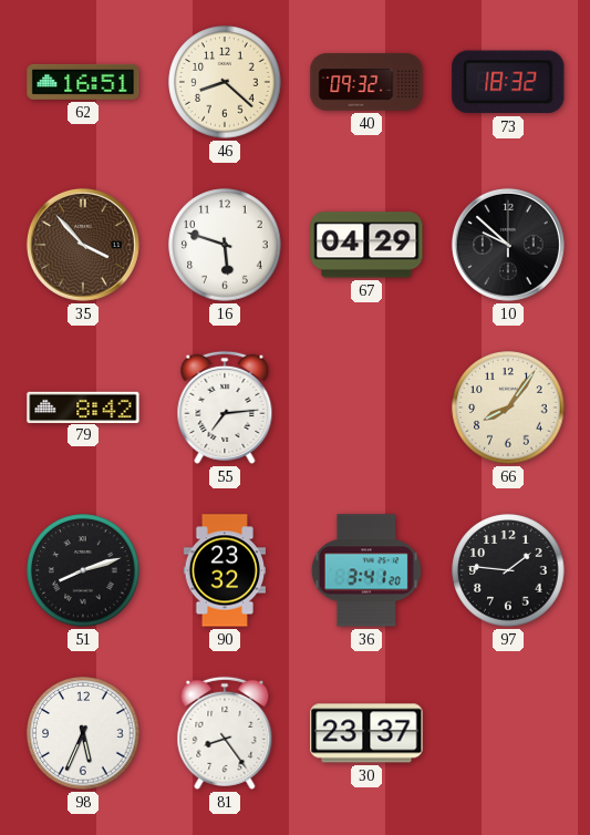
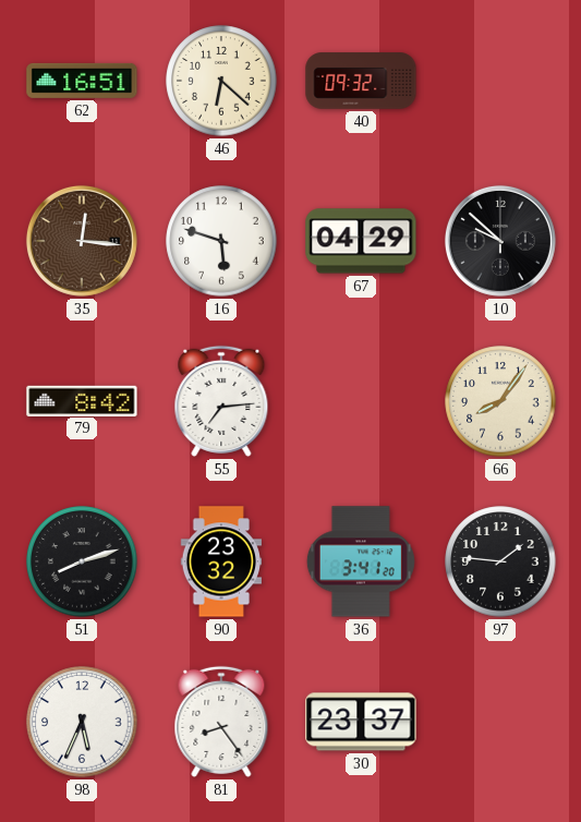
46: 8:22 -> 6:22
73: 18:32 -> none
35: 3:53 -> 12:16
